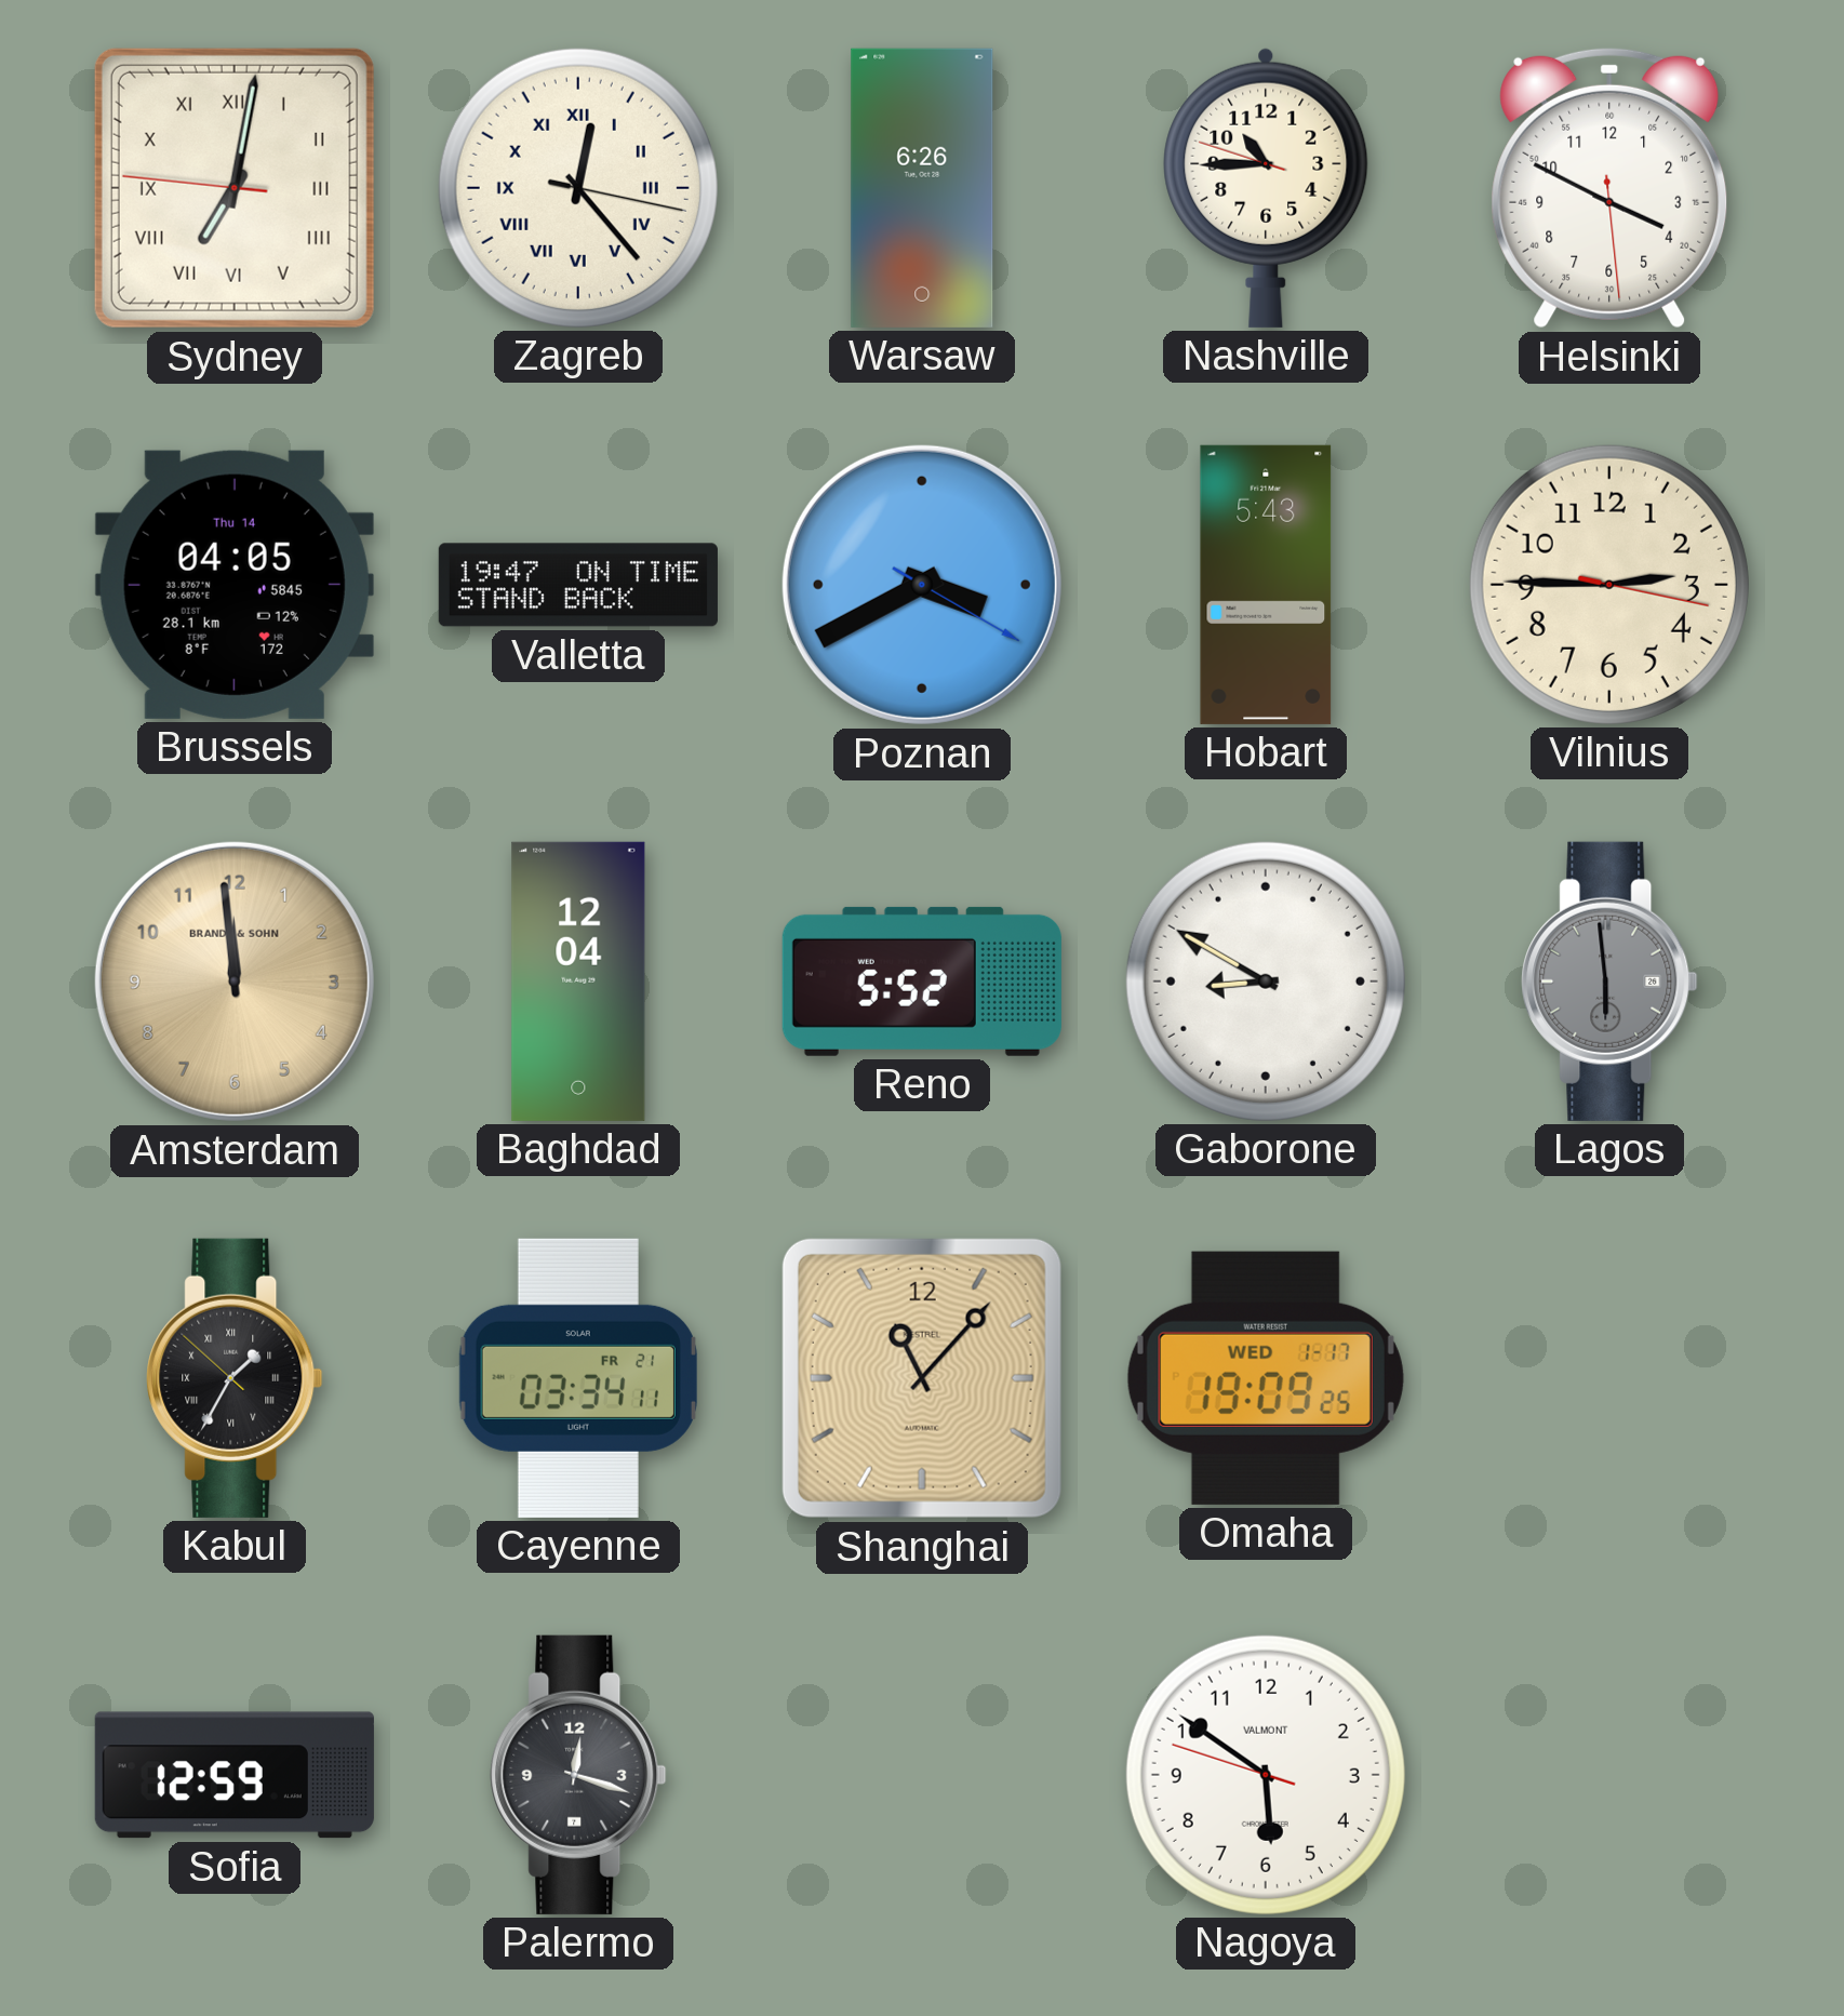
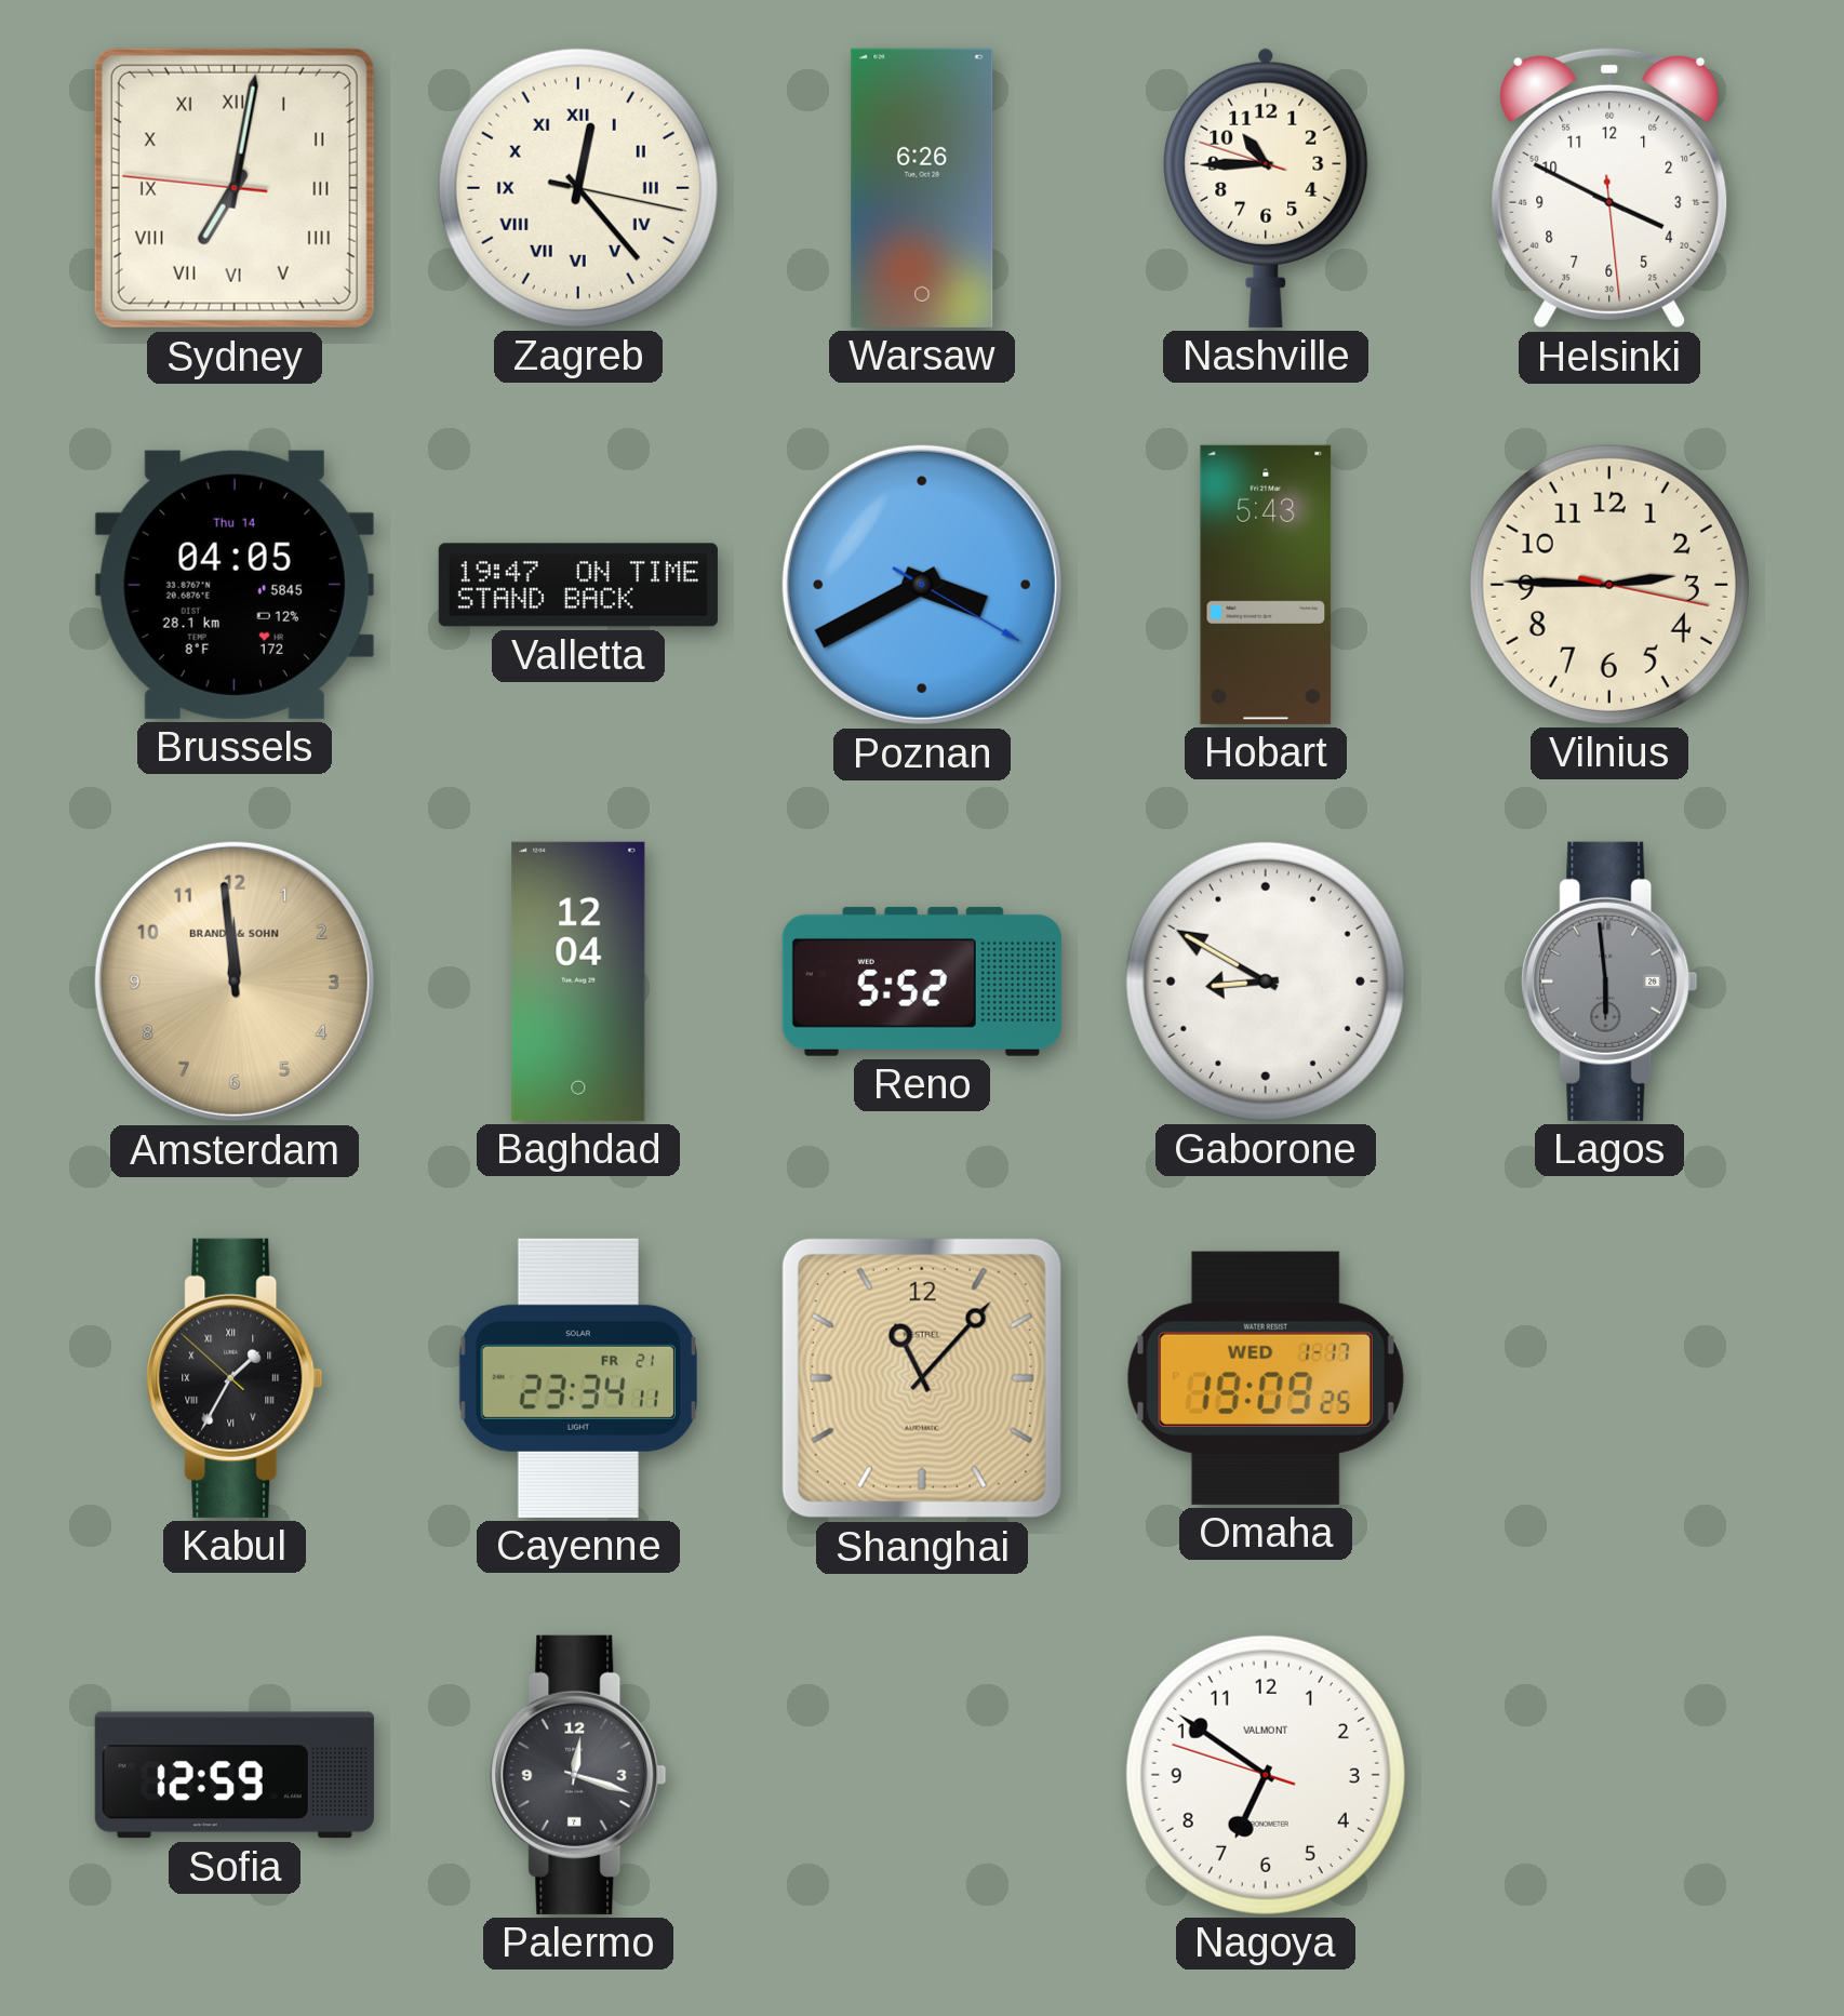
Cayenne: 03:34 -> 23:34
Nagoya: 5:50 -> 6:50
